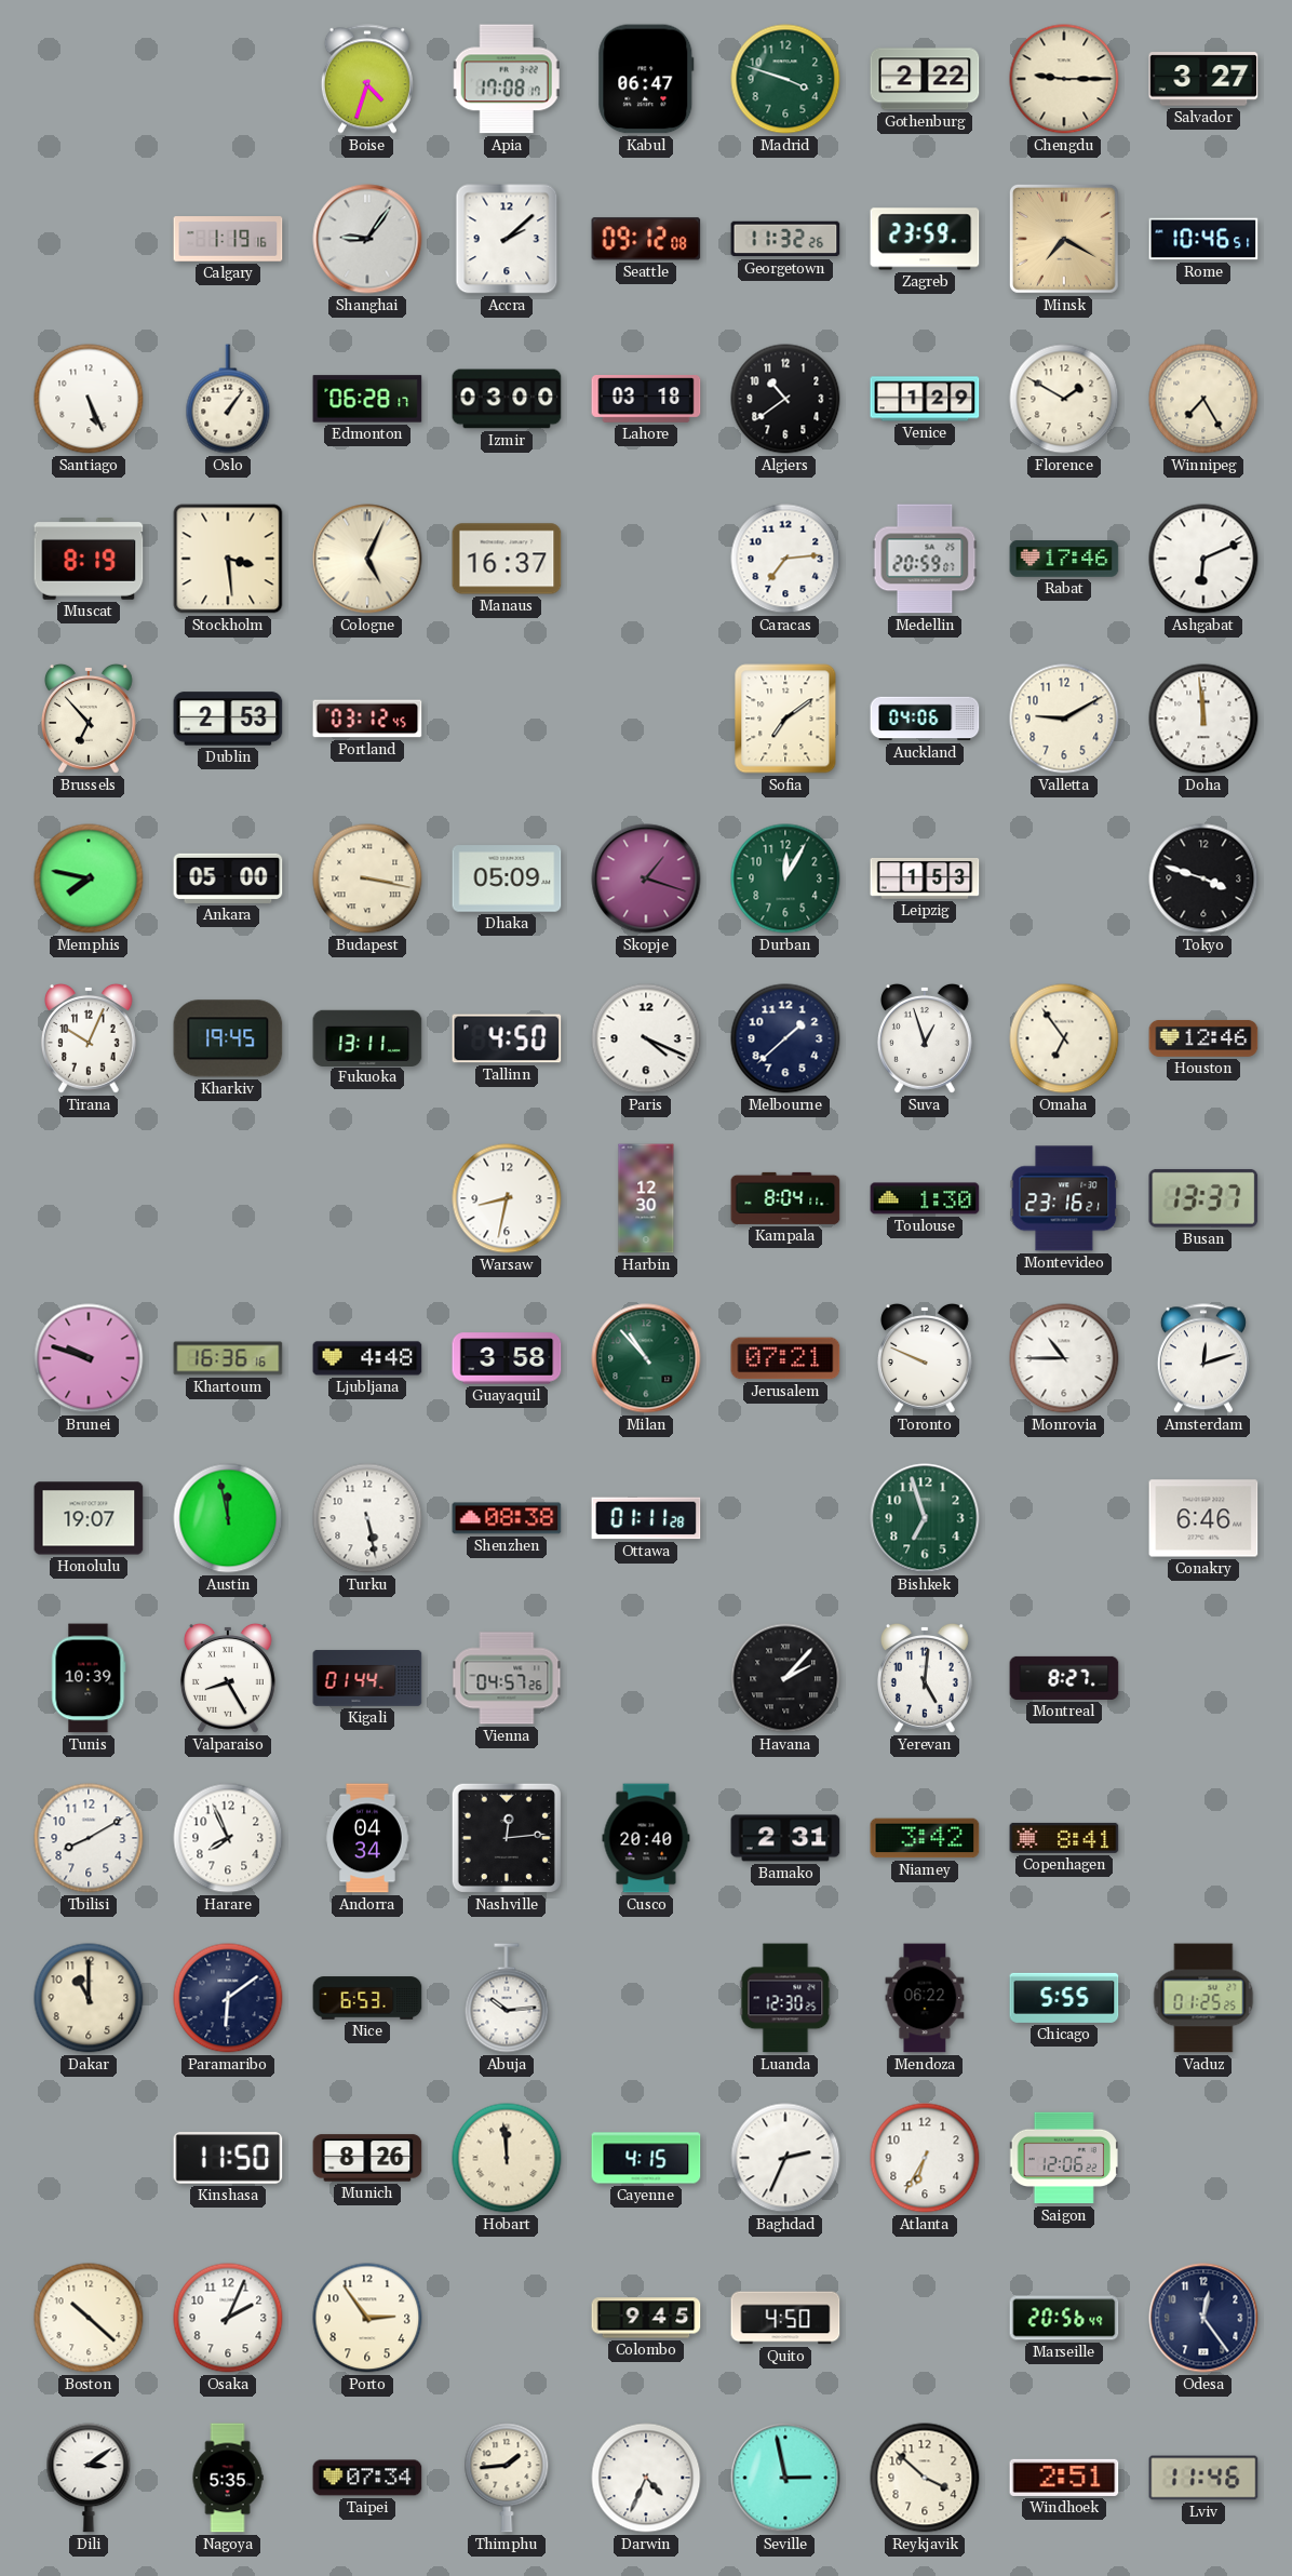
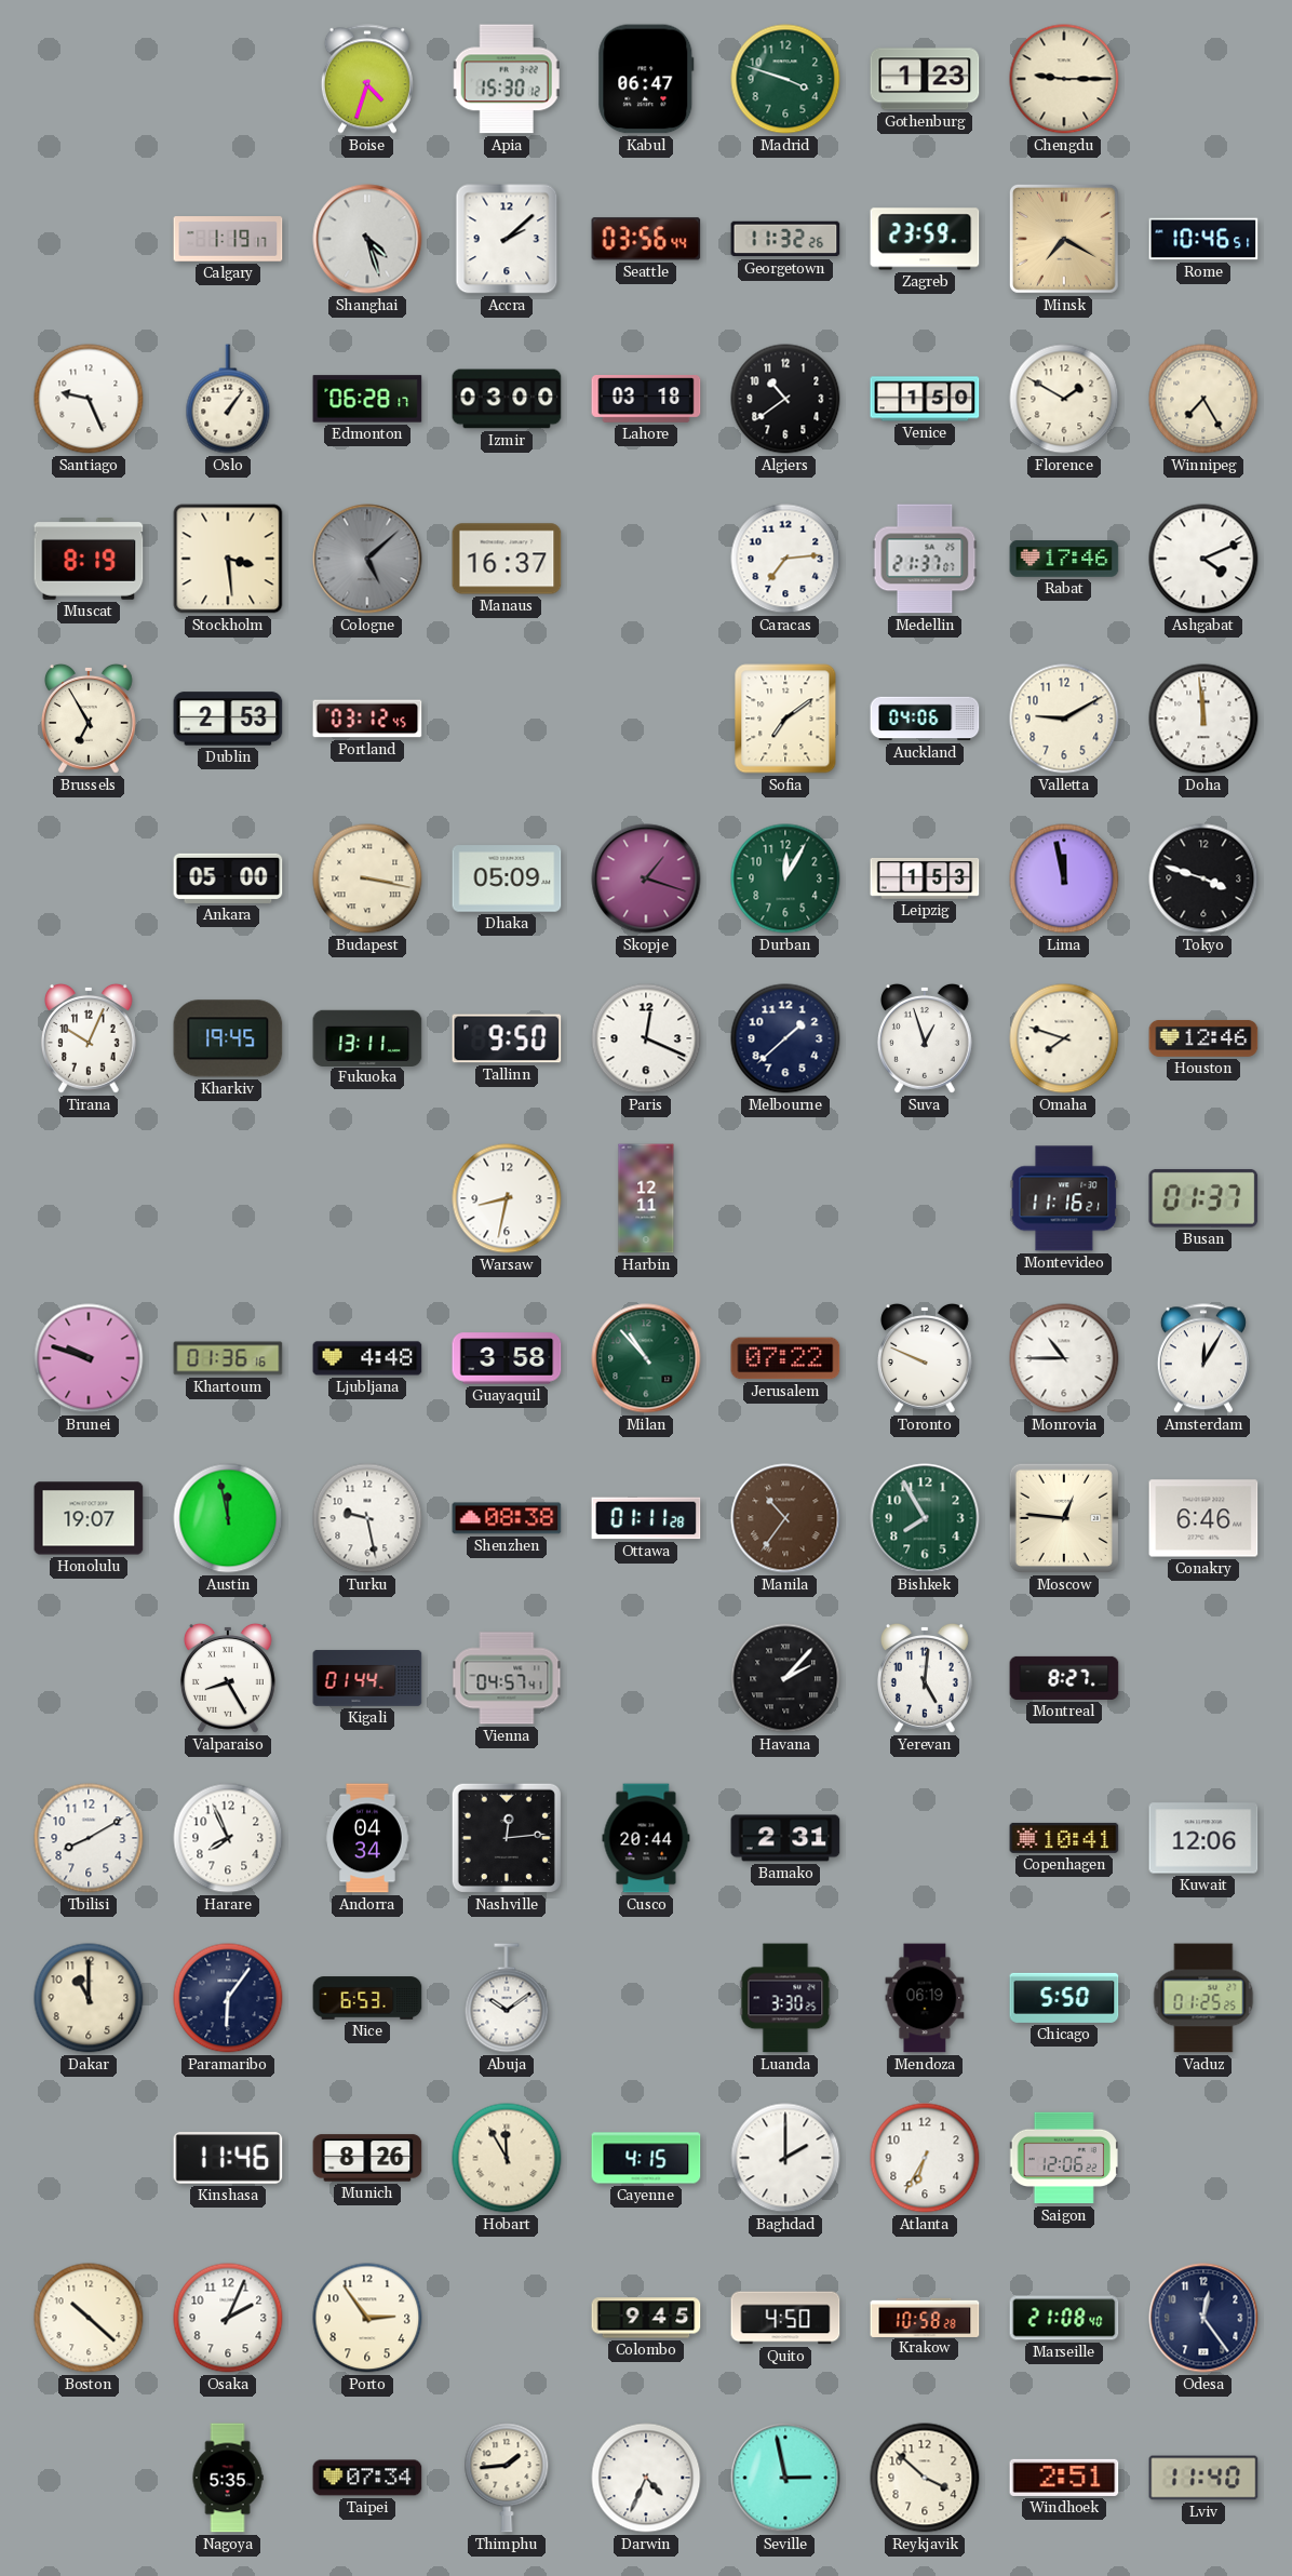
Apia: 17:08 -> 15:30
Gothenburg: 2:22 -> 1:23
Salvador: 3:27 -> none
Calgary: 1:19:16 -> 1:19:17
Shanghai: 9:06 -> 4:27
Seattle: 09:12 -> 03:56
Santiago: 5:26 -> 9:26
Venice: 1:29 -> 1:50
Cologne: 5:04 -> 5:08
Cologne dial: cream -> grey
Medellin: 20:59 -> 21:37
Ashgabat: 6:11 -> 4:11
Brussels: 6:53 -> 6:55
Memphis: 7:47 -> none
Lima: none -> 11:58
Tallinn: 4:50 -> 9:50
Paris: 4:19 -> 12:19
Omaha: 6:54 -> 7:48
Harbin: 12:30 -> 12:11
Kampala: 8:04 -> none
Toulouse: 1:30 -> none
Montevideo: 23:16 -> 11:16
Busan: 13:37 -> 01:37
Khartoum: 16:36 -> 01:36
Jerusalem: 07:21 -> 07:22
Amsterdam: 12:12 -> 12:05
Turku: 5:28 -> 9:28
Manila: none -> 10:36
Bishkek: 6:57 -> 7:55
Moscow: none -> 12:46
Tunis: 10:39 -> none
Vienna: 04:57:26 -> 04:57:41
Cusco: 20:40 -> 20:44
Niamey: 3:42 -> none
Copenhagen: 8:41 -> 10:41
Kuwait: none -> 12:06
Paramaribo: 6:09 -> 6:06
Abuja: 10:14 -> 10:09
Luanda: 12:30 -> 3:30
Mendoza: 06:22 -> 06:19
Chicago: 5:55 -> 5:50
Kinshasa: 11:50 -> 11:46
Hobart: 11:59 -> 11:55
Baghdad: 2:34 -> 2:00
Krakow: none -> 10:58
Marseille: 20:56 -> 21:08
Dili: 3:09 -> none
Lviv: 11:46 -> 11:40
